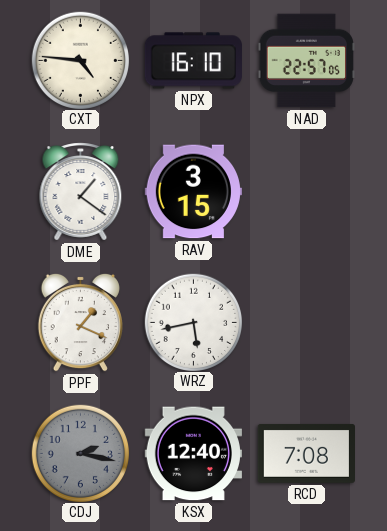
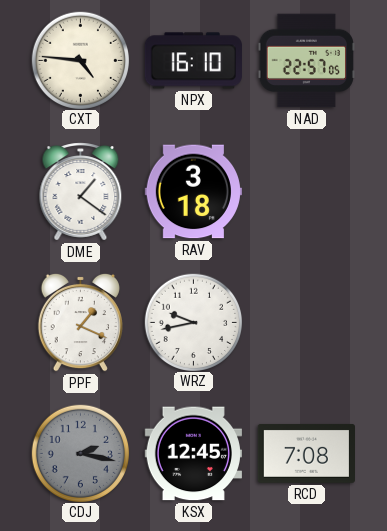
RAV: 3:15 -> 3:18
WRZ: 5:43 -> 9:43
KSX: 12:40 -> 12:45
